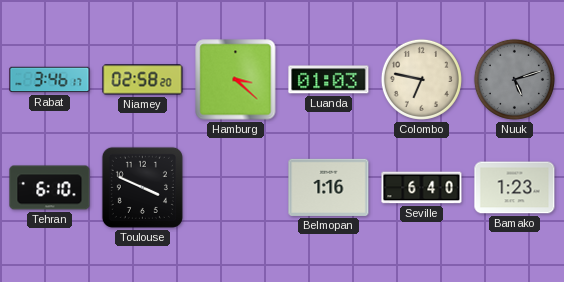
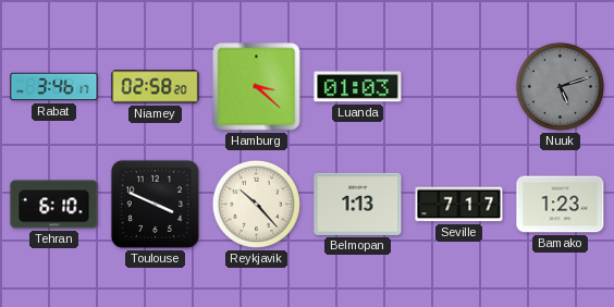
Colombo: 6:47 -> none
Reykjavik: none -> 10:23
Belmopan: 1:16 -> 1:13
Seville: 6:40 -> 7:17
